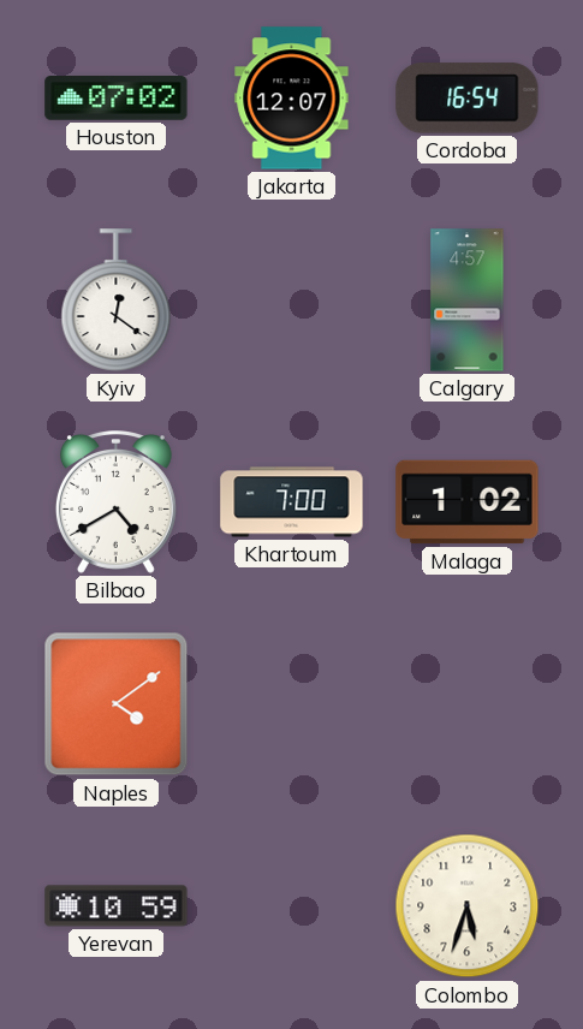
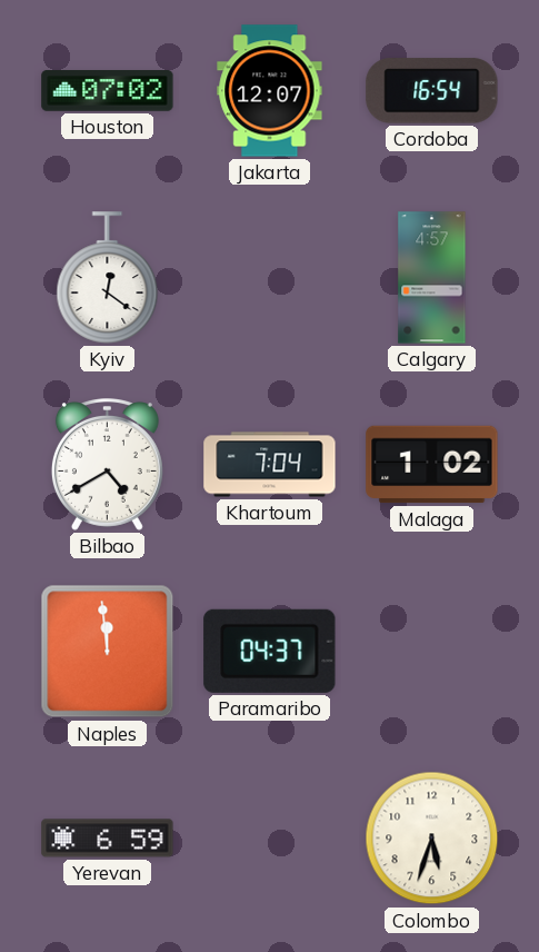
Khartoum: 7:00 -> 7:04
Naples: 4:09 -> 11:59
Paramaribo: none -> 04:37
Yerevan: 10:59 -> 6:59
